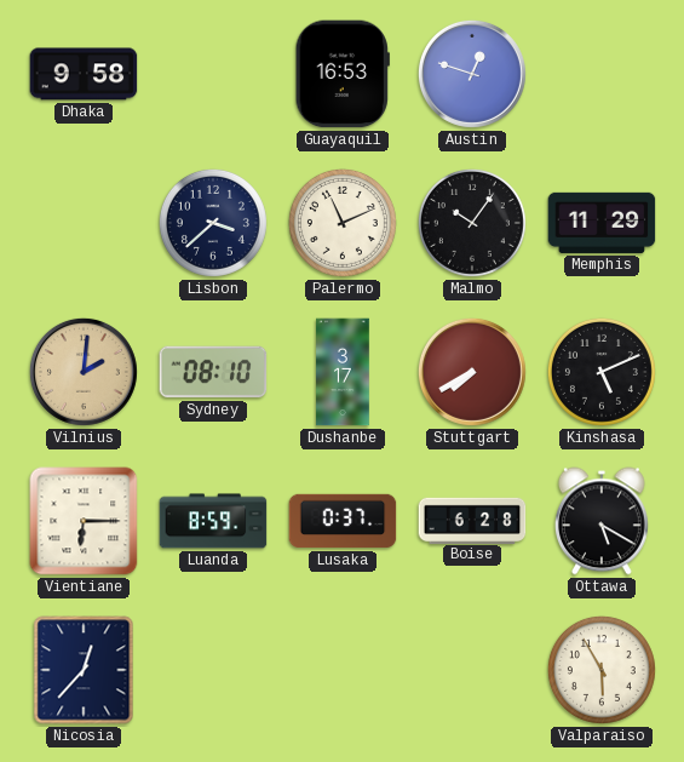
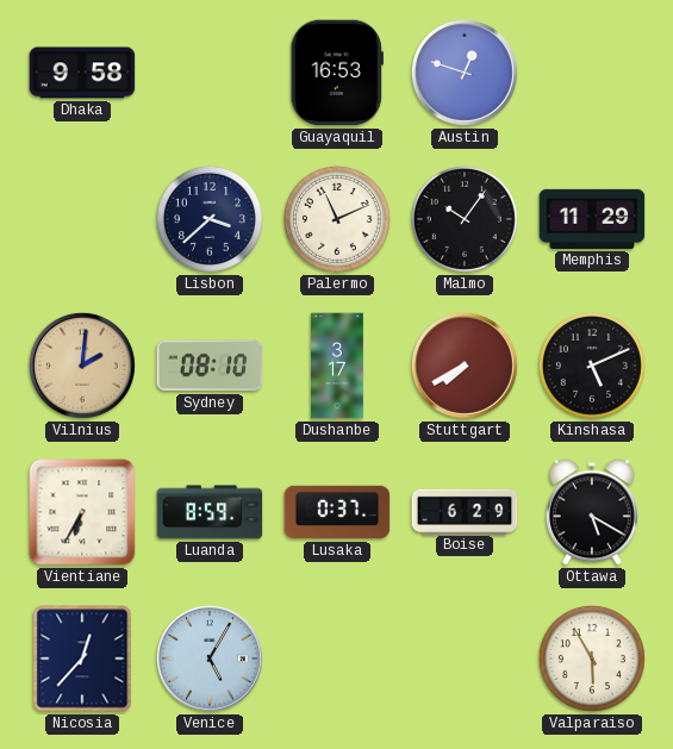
Vientiane: 6:15 -> 6:35
Boise: 6:28 -> 6:29
Venice: none -> 5:05
